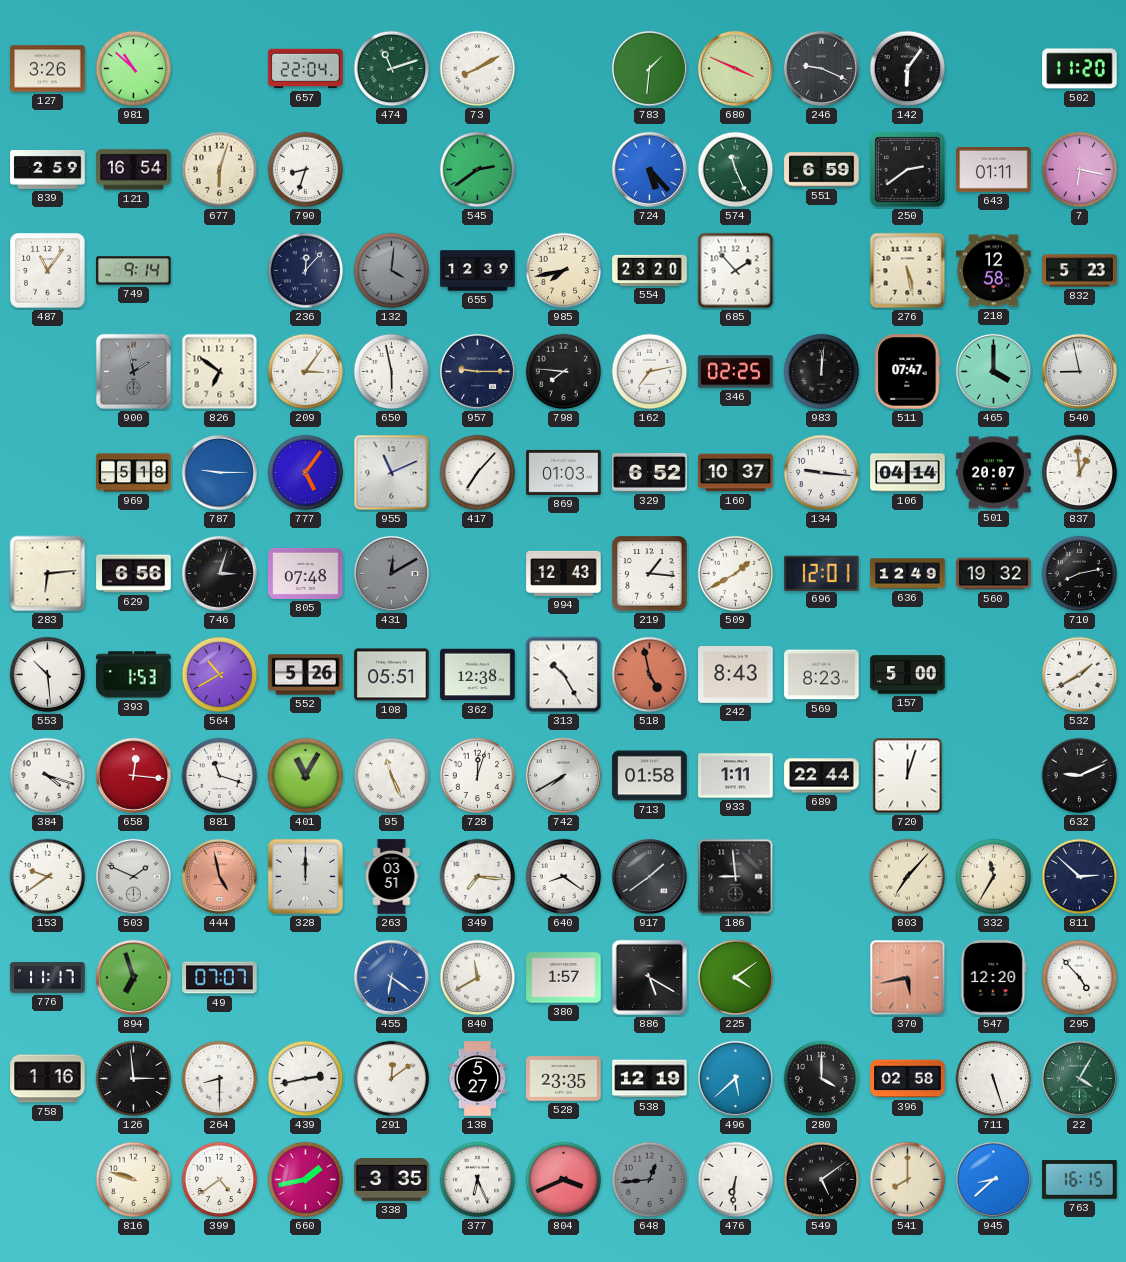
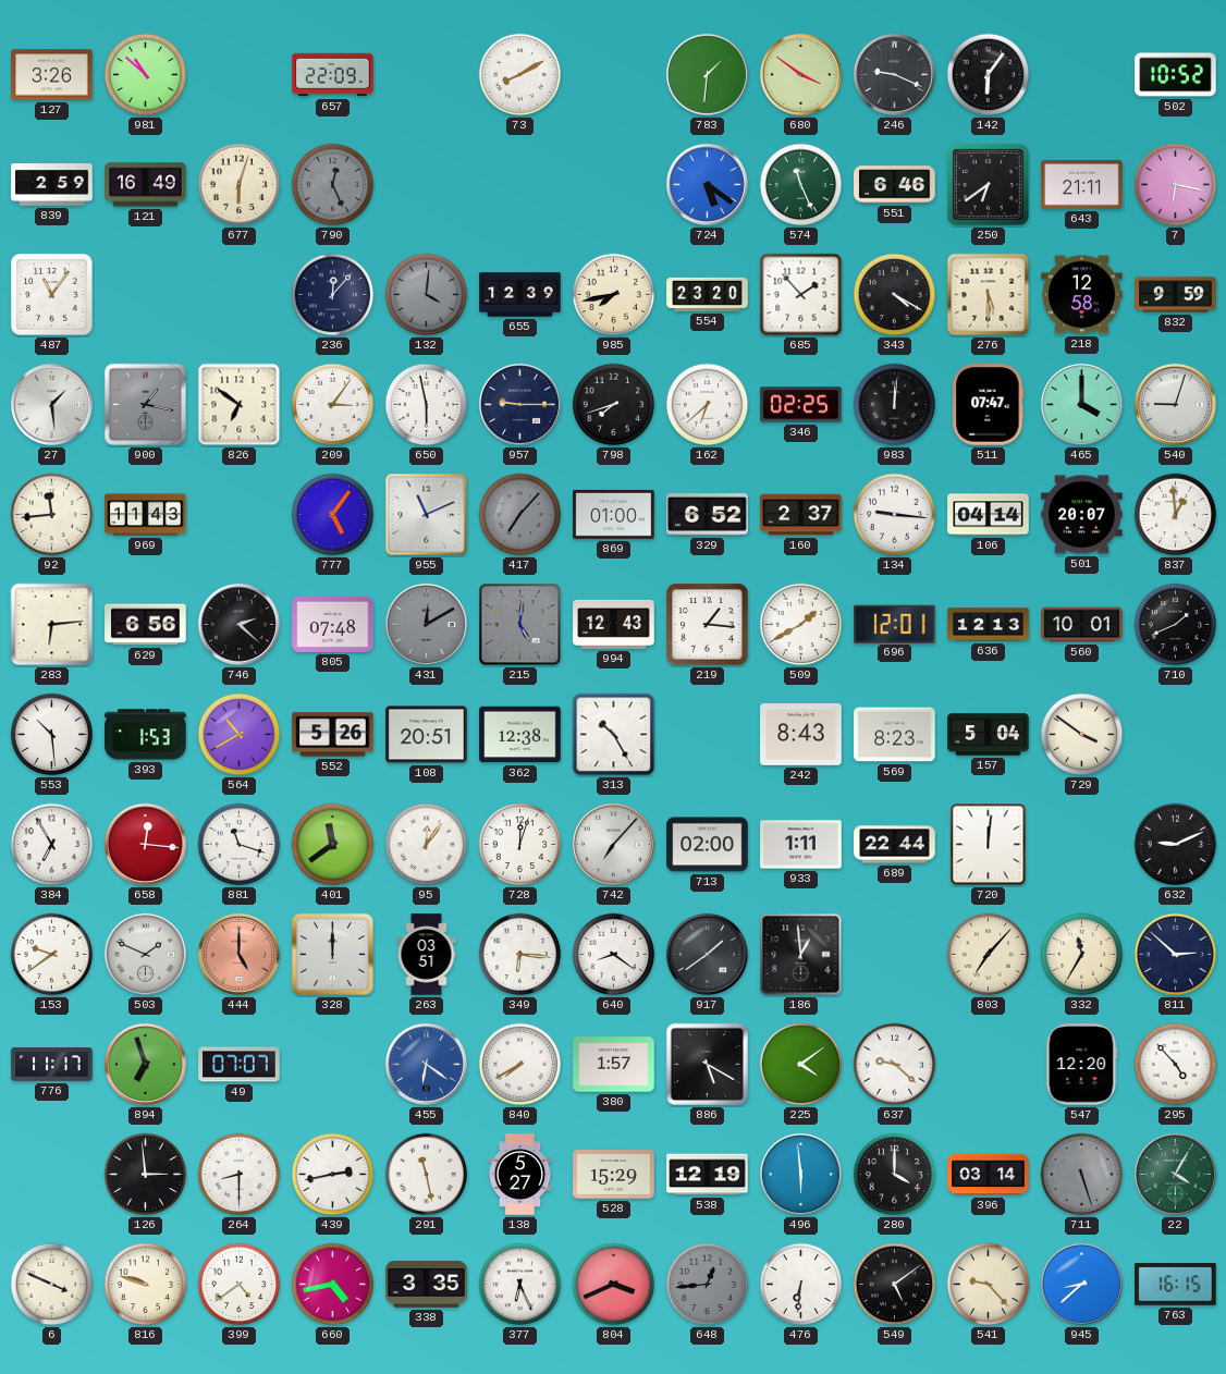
657: 22:04 -> 22:09
474: 11:12 -> none
680: 3:49 -> 3:51
502: 11:20 -> 10:52
121: 16:54 -> 16:49
790: 8:33 -> 12:26
790 dial: white -> grey
545: 2:39 -> none
724: 5:23 -> 5:21
551: 6:59 -> 6:46
250: 2:39 -> 6:39
643: 01:11 -> 21:11
749: 9:14 -> none
343: none -> 4:20
276: 5:28 -> 5:30
832: 5:23 -> 9:59
27: none -> 1:29
900: 1:58 -> 1:17
798: 7:46 -> 7:42
162: 7:13 -> 6:38
540: 8:58 -> 9:03
92: none -> 11:44
969: 5:18 -> 11:43
787: 9:15 -> none
417 dial: white -> grey
869: 01:03 -> 01:00
160: 10:37 -> 2:37
746: 3:03 -> 2:22
215: none -> 5:01
636: 12:49 -> 12:13
560: 19:32 -> 10:01
710: 8:13 -> 1:41
108: 05:51 -> 20:51
518: 4:58 -> none
157: 5:00 -> 5:04
729: none -> 3:51
532: 1:40 -> none
384: 4:18 -> 6:55
401: 11:05 -> 11:39
95: 11:26 -> 12:06
742: 7:40 -> 7:07
713: 01:58 -> 02:00
720: 12:03 -> 12:01
444: 4:58 -> 5:00
349: 7:16 -> 6:16
186: 8:59 -> 12:59
840: 11:40 -> 7:40
637: none -> 9:22
370: 5:43 -> none
758: 1:16 -> none
291: 12:09 -> 11:28
528: 23:35 -> 15:29
496: 5:38 -> 5:59
396: 02:58 -> 03:14
711 dial: white -> grey
6: none -> 3:49
660: 1:43 -> 4:43
541: 8:00 -> 9:23
